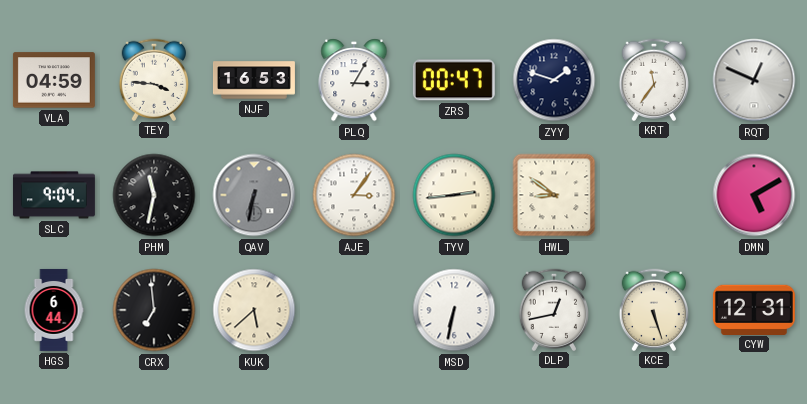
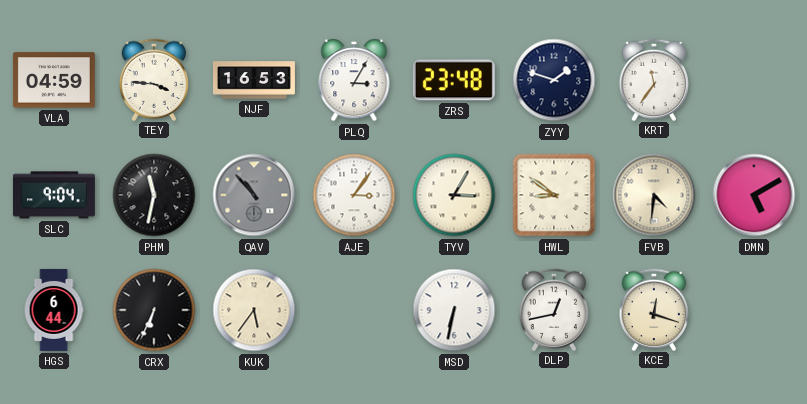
ZRS: 00:47 -> 23:48
RQT: 12:49 -> none
QAV: 6:32 -> 10:53
TYV: 2:44 -> 3:05
FVB: none -> 4:31
CRX: 6:59 -> 6:34
KUK: 5:38 -> 5:36
KCE: 5:27 -> 12:18
CYW: 12:31 -> none
